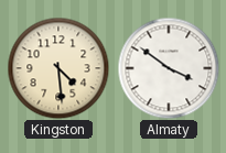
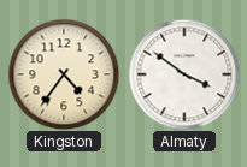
Kingston: 4:29 -> 4:36
